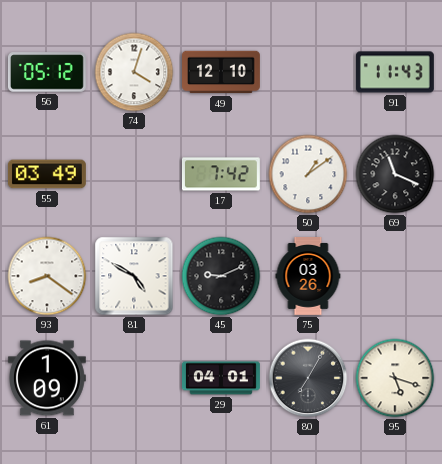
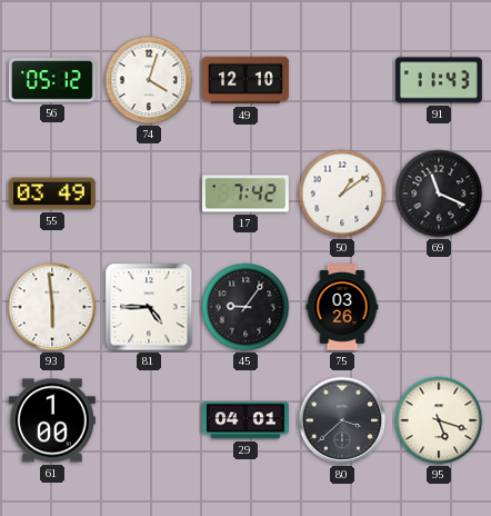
93: 8:21 -> 5:59
81: 4:50 -> 4:45
45: 9:11 -> 9:06
61: 1:09 -> 1:00
80: 7:05 -> 3:38
